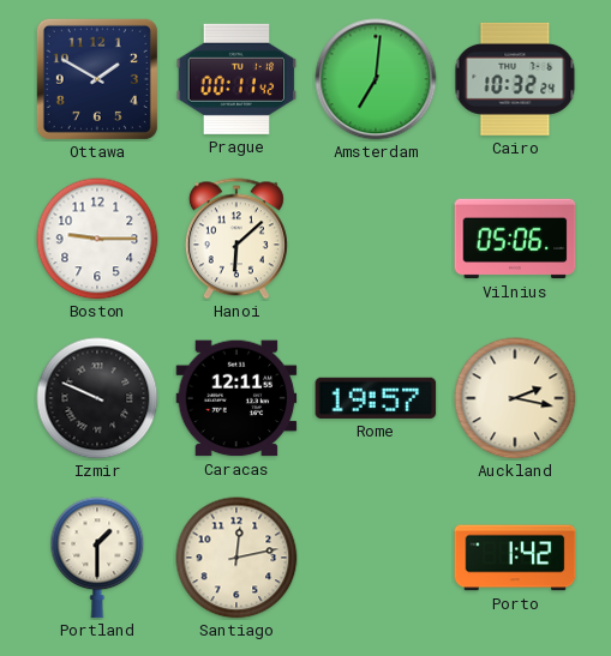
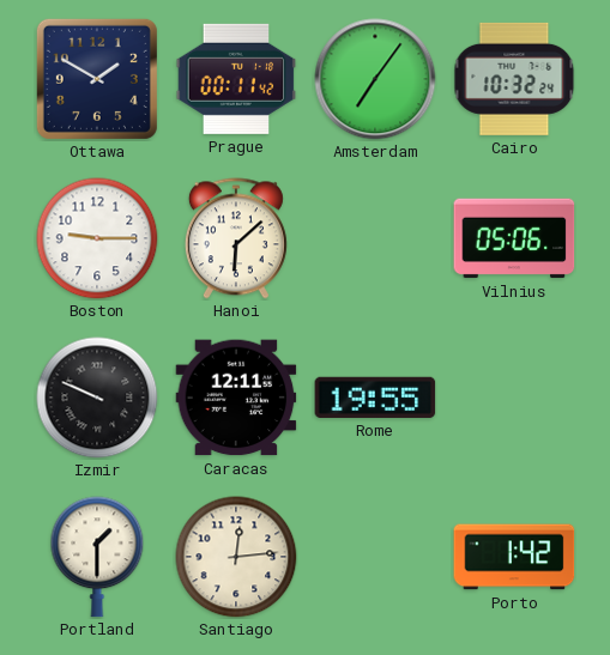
Amsterdam: 7:01 -> 7:06
Rome: 19:57 -> 19:55
Auckland: 2:17 -> none
Santiago: 12:13 -> 12:14
